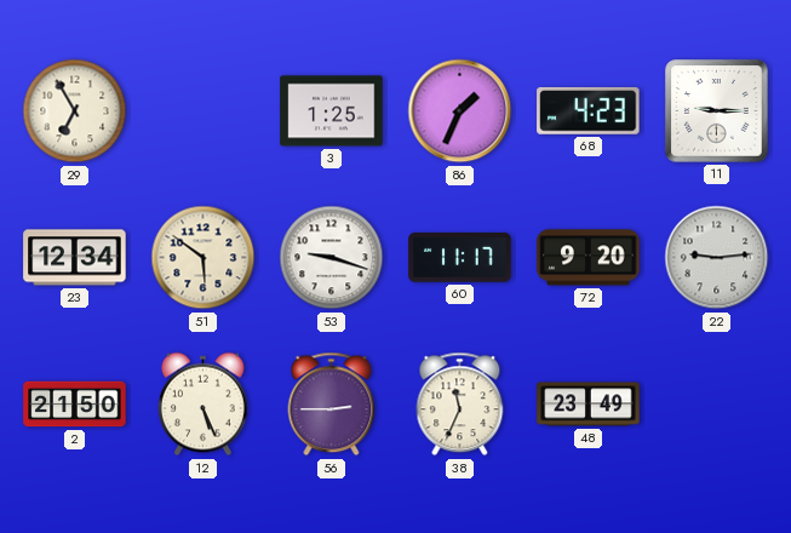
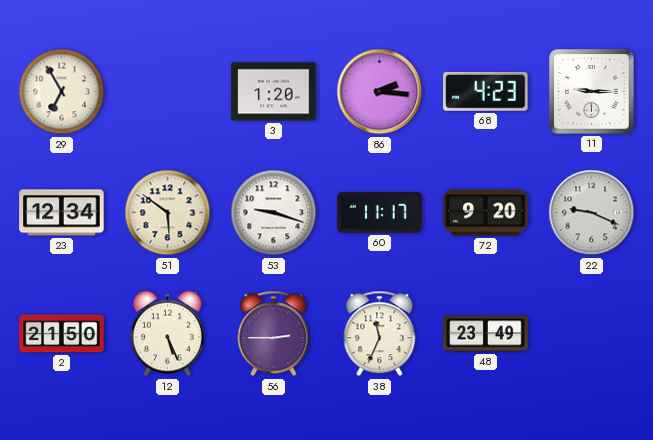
3: 1:25 -> 1:20
86: 1:34 -> 2:16
22: 9:14 -> 9:19
